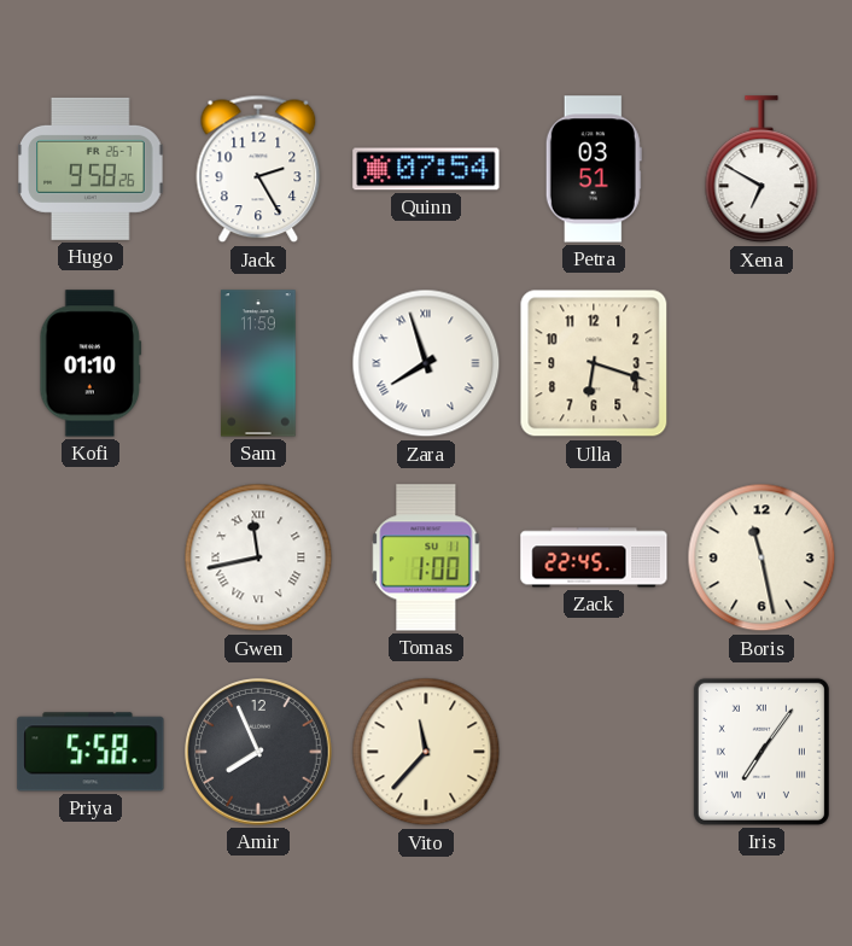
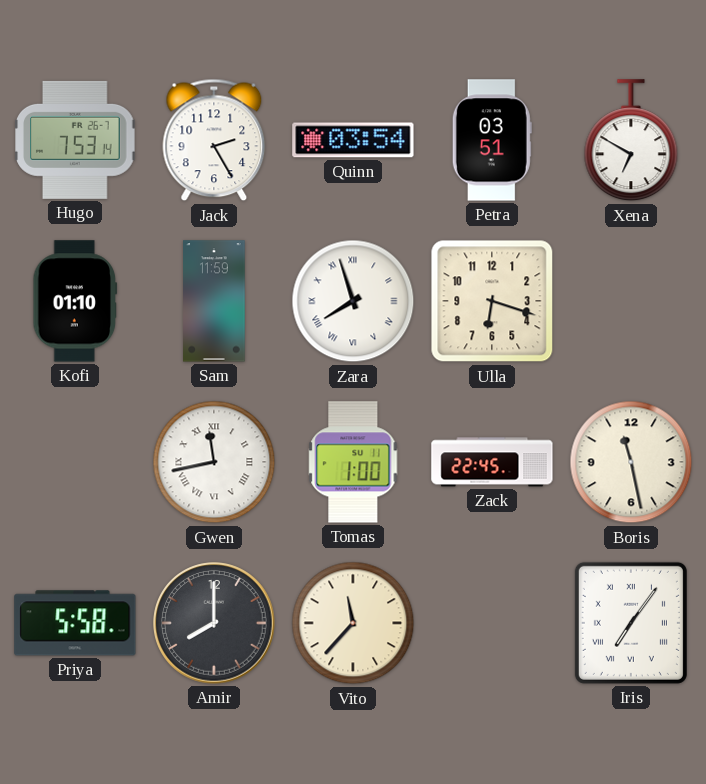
Hugo: 9:58 -> 7:53
Quinn: 07:54 -> 03:54
Amir: 7:56 -> 8:00
